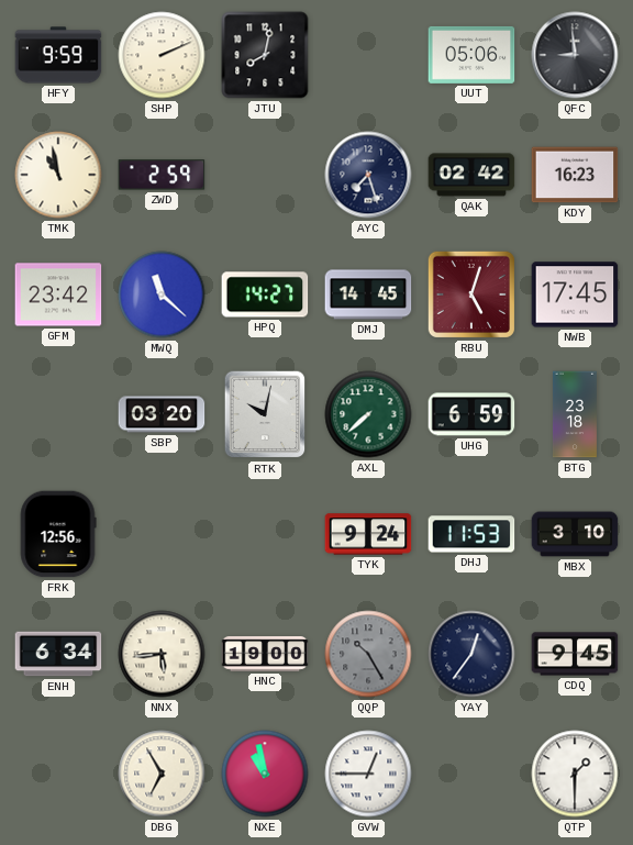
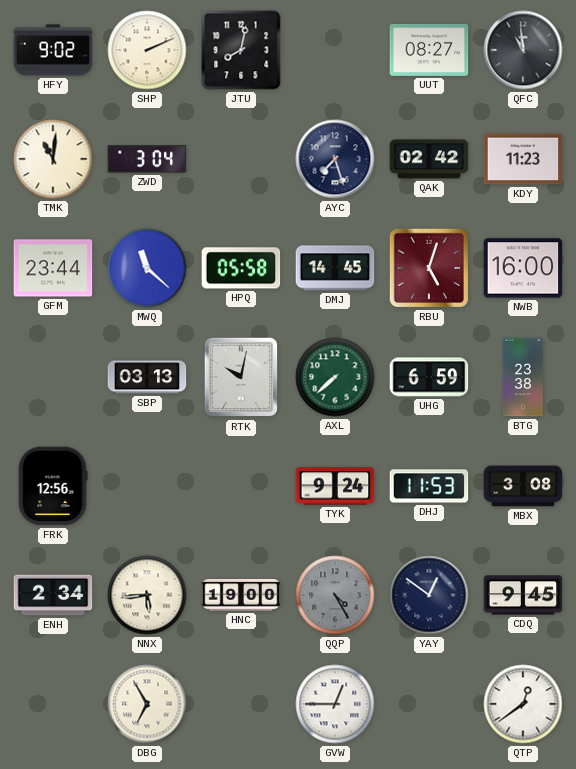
HFY: 9:59 -> 9:02
UUT: 05:06 -> 08:27
QFC: 8:59 -> 10:59
TMK: 10:58 -> 11:01
ZWD: 2:59 -> 3:04
KDY: 16:23 -> 11:23
GFM: 23:42 -> 23:44
HPQ: 14:27 -> 05:58
NWB: 17:45 -> 16:00
SBP: 03:20 -> 03:13
BTG: 23:18 -> 23:38
MBX: 3:10 -> 3:08
ENH: 6:34 -> 2:34
QQP: 10:25 -> 4:25
YAY: 12:36 -> 12:51
NXE: 10:58 -> none
QTP: 1:30 -> 12:39
